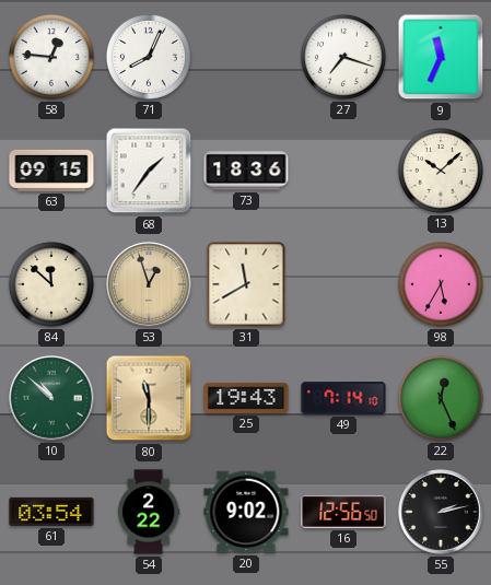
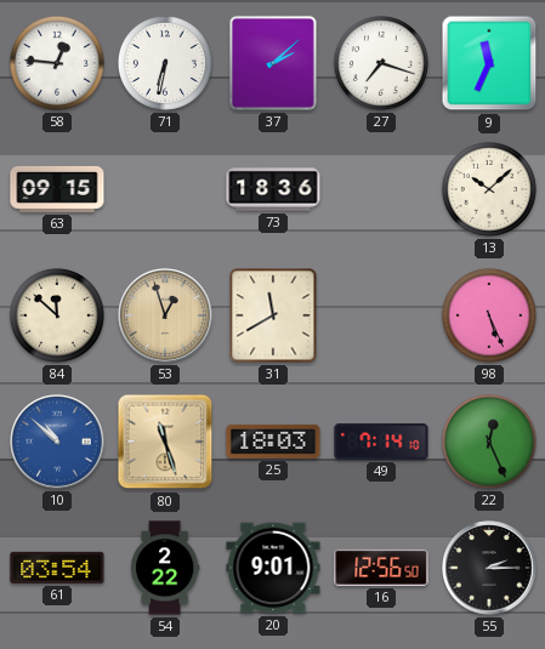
71: 8:04 -> 6:32
37: none -> 2:08
68: 1:36 -> none
98: 5:35 -> 5:26
10 dial: green -> blue
80: 11:30 -> 11:27
25: 19:43 -> 18:03
20: 9:02 -> 9:01
55: 2:13 -> 2:15
